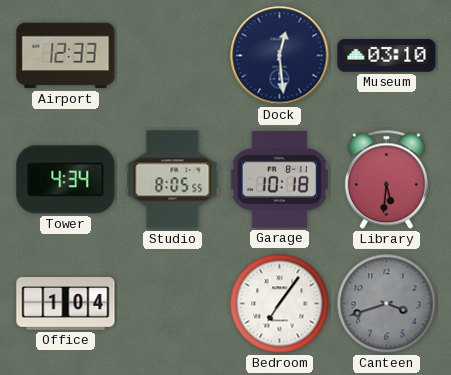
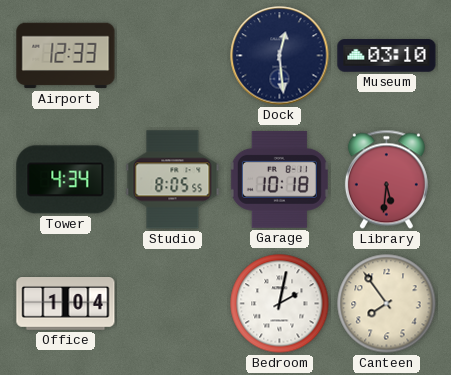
Bedroom: 7:06 -> 2:02
Canteen: 3:42 -> 7:54
Canteen dial: grey -> cream
